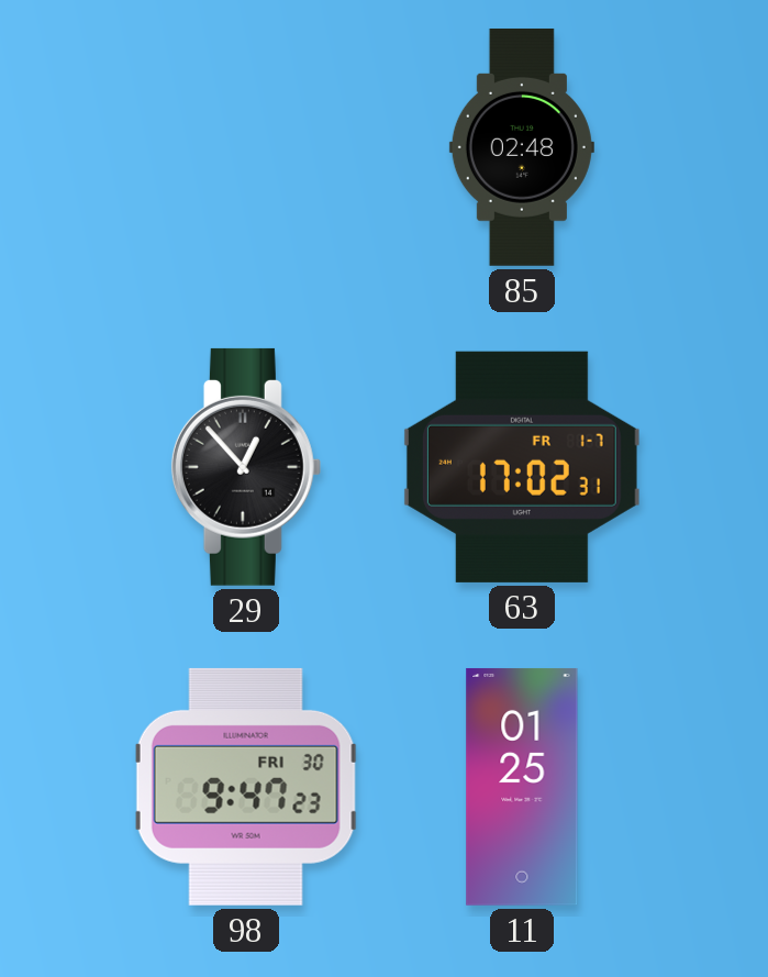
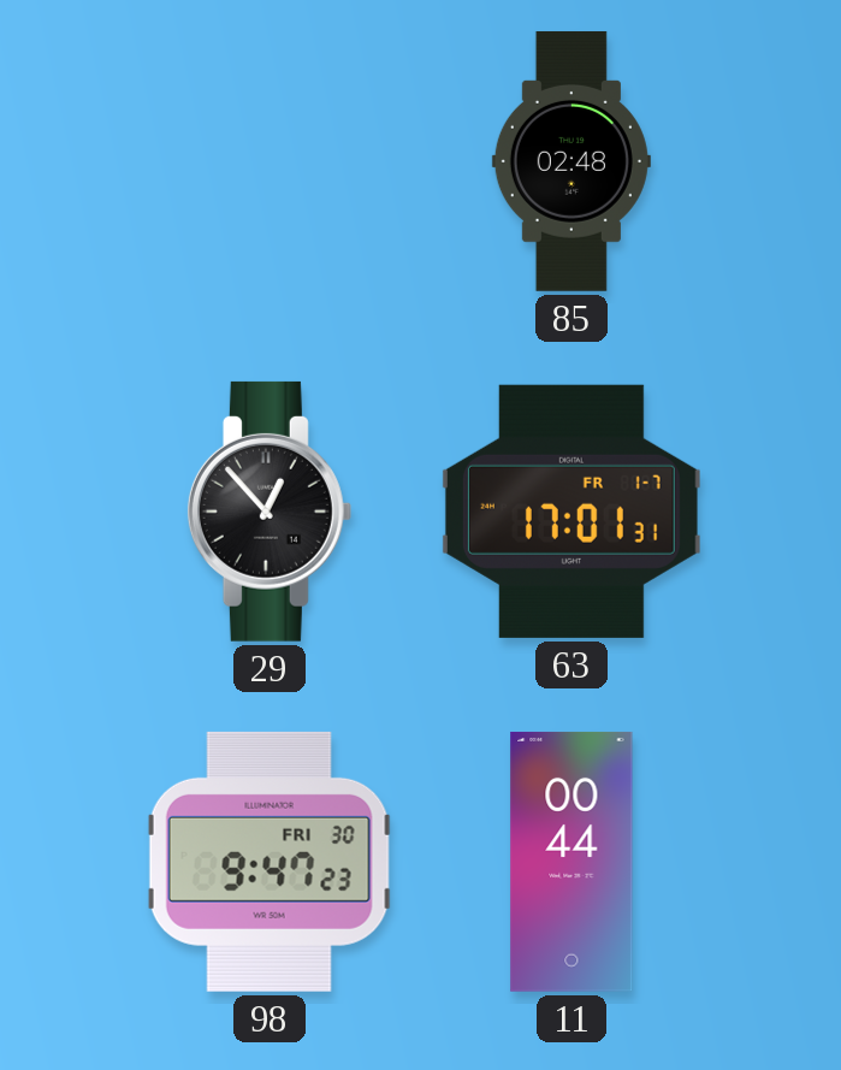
63: 17:02 -> 17:01
11: 01:25 -> 00:44
